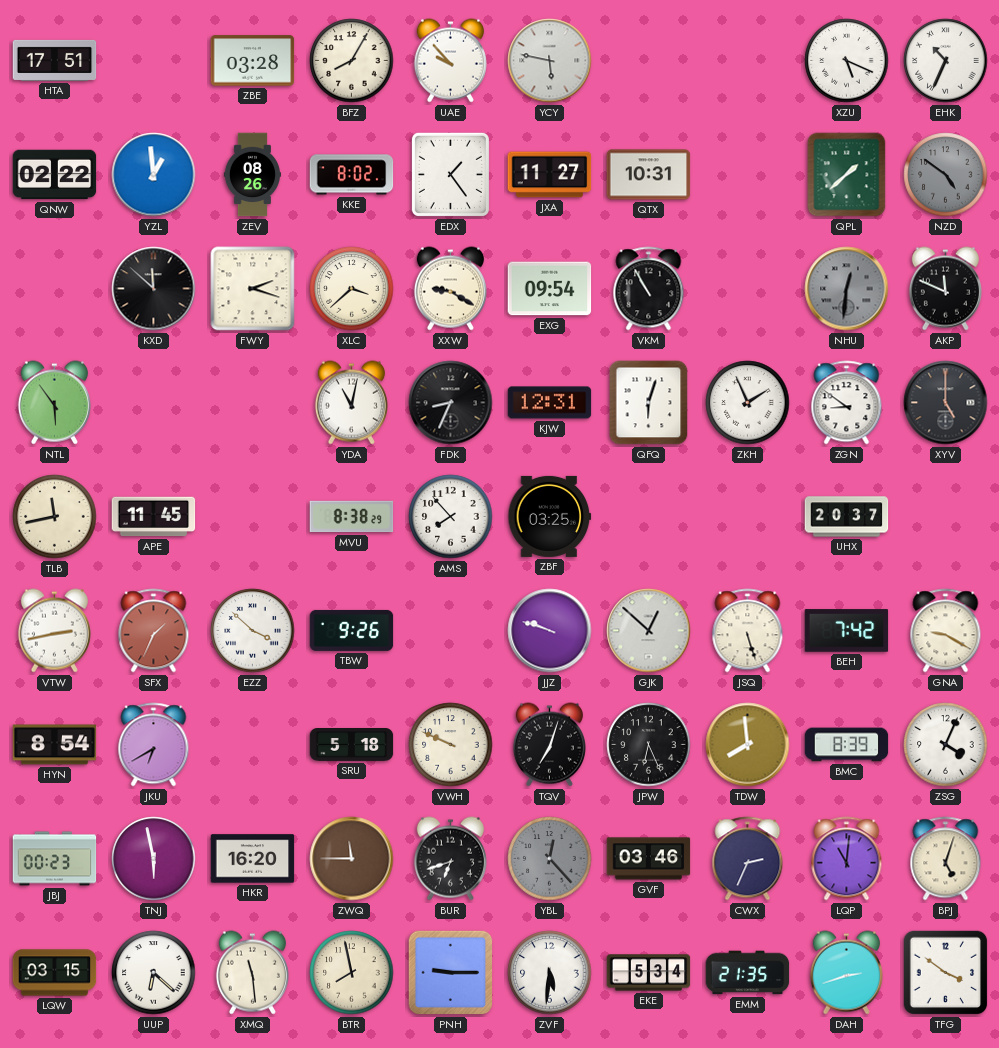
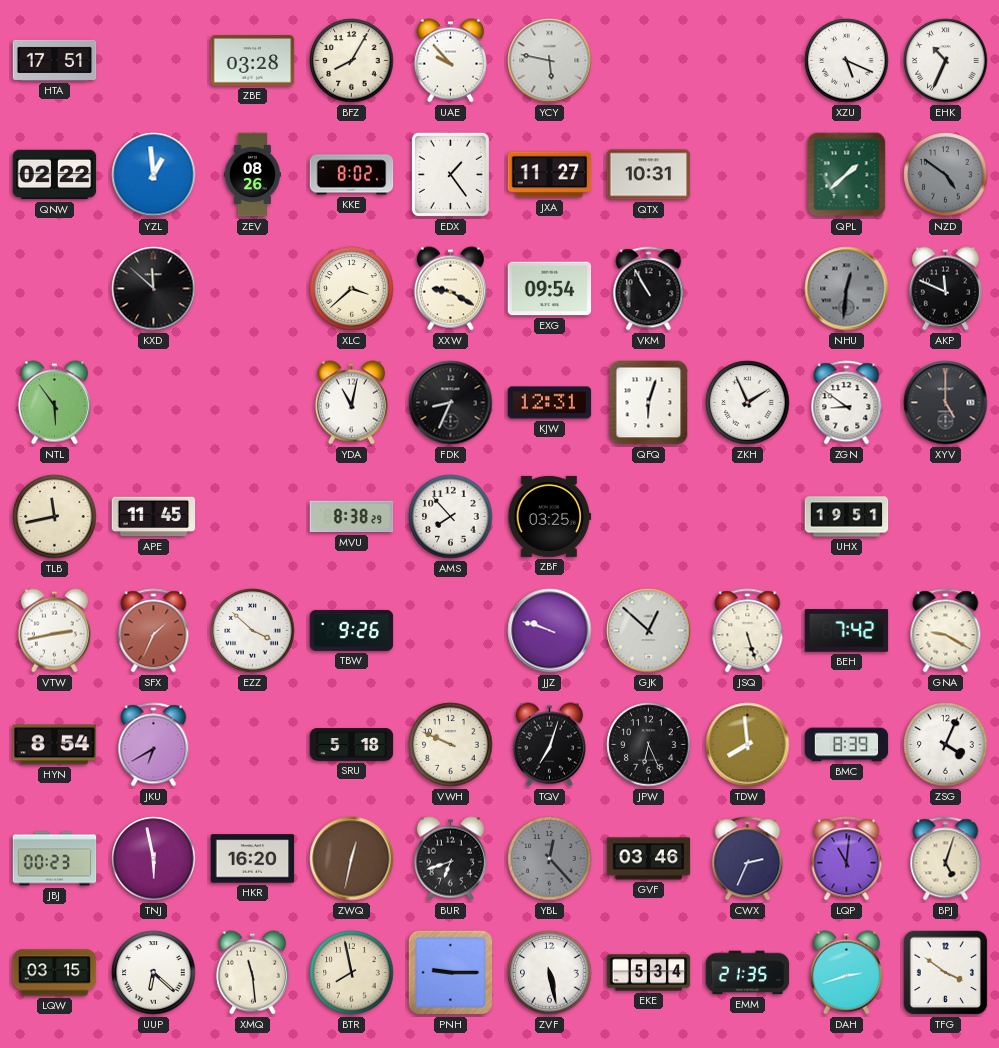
FWY: 2:18 -> none
UHX: 20:37 -> 19:51
ZWQ: 11:45 -> 12:32
ZVF: 5:31 -> 5:28
